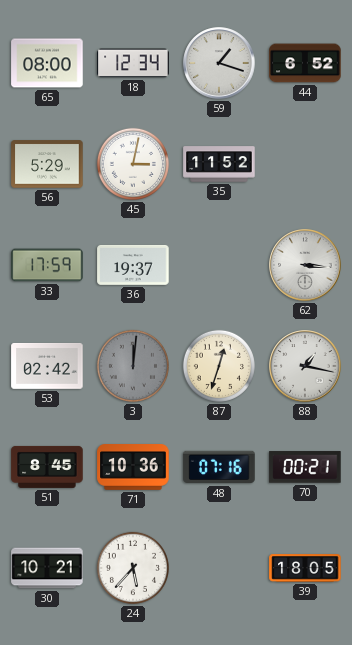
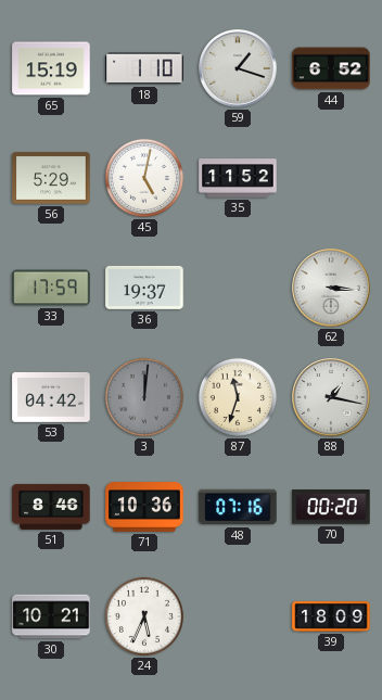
65: 08:00 -> 15:19
18: 12:34 -> 1:10
45: 3:02 -> 5:02
53: 02:42 -> 04:42
87: 12:33 -> 11:33
51: 8:45 -> 8:46
70: 00:21 -> 00:20
24: 5:37 -> 5:34
39: 18:05 -> 18:09
